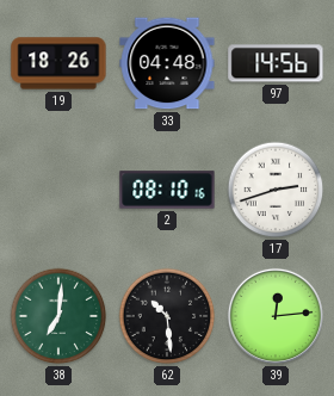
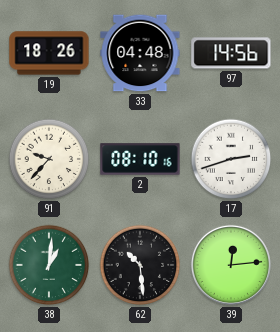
91: none -> 9:37
38: 7:01 -> 1:01
